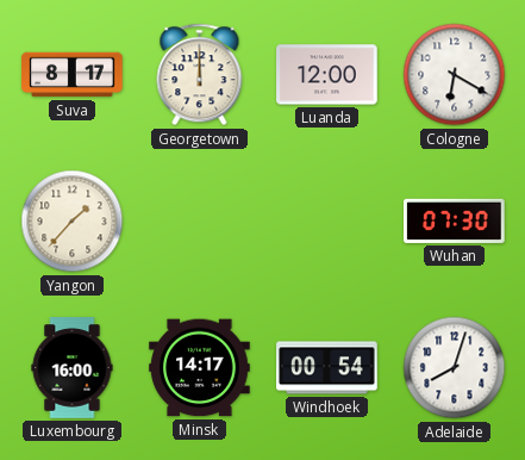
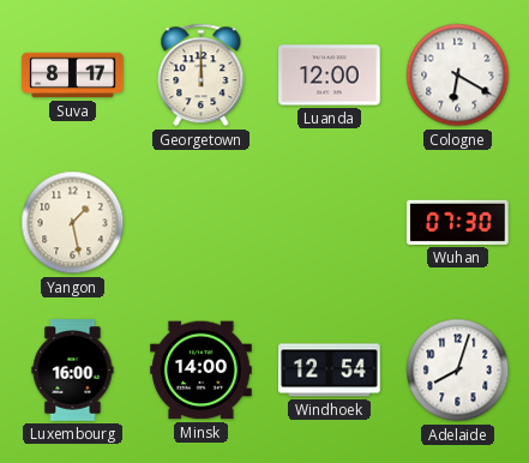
Yangon: 1:37 -> 1:28
Minsk: 14:17 -> 14:00
Windhoek: 00:54 -> 12:54
